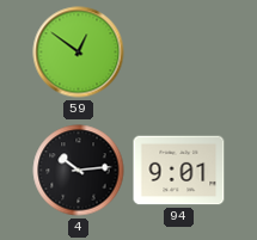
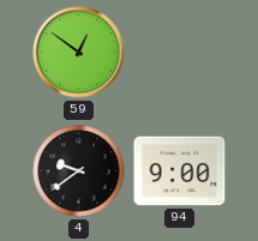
4: 10:14 -> 9:39
94: 9:01 -> 9:00
